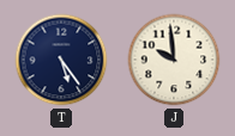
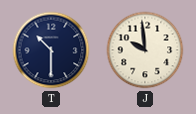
T: 5:24 -> 10:30
